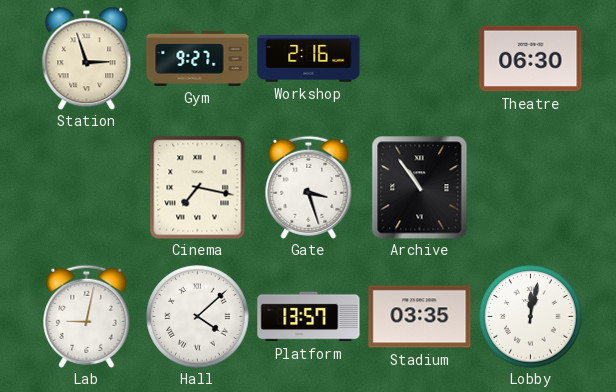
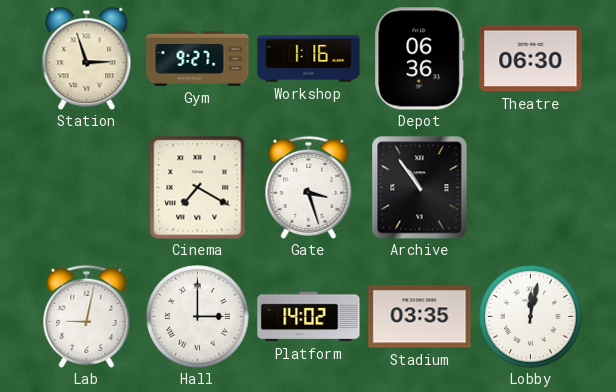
Workshop: 2:16 -> 1:16
Depot: none -> 06:36
Cinema: 7:17 -> 7:20
Hall: 4:08 -> 3:00
Platform: 13:57 -> 14:02
